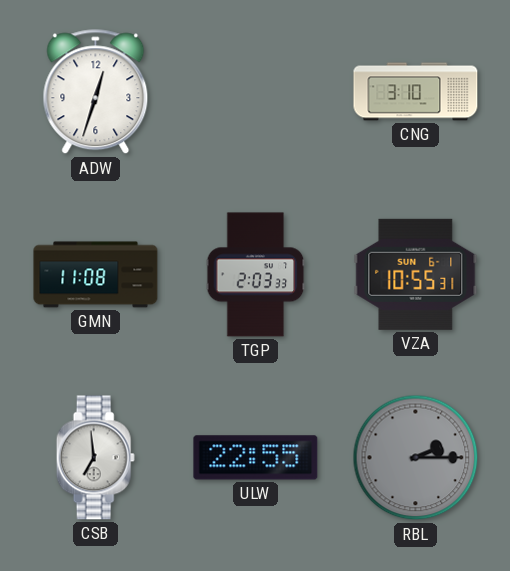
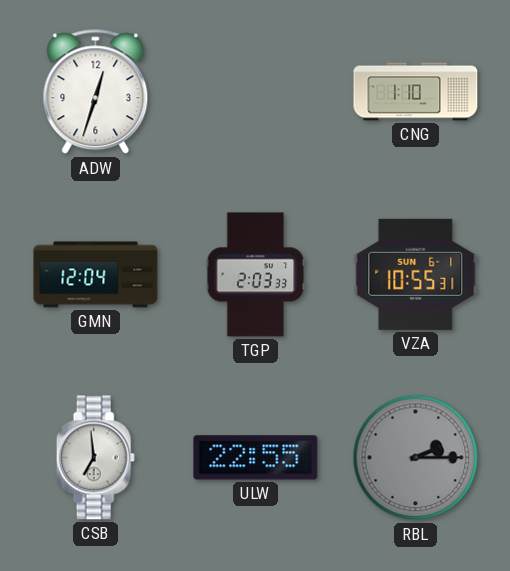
CNG: 3:10 -> 1:10
GMN: 11:08 -> 12:04
